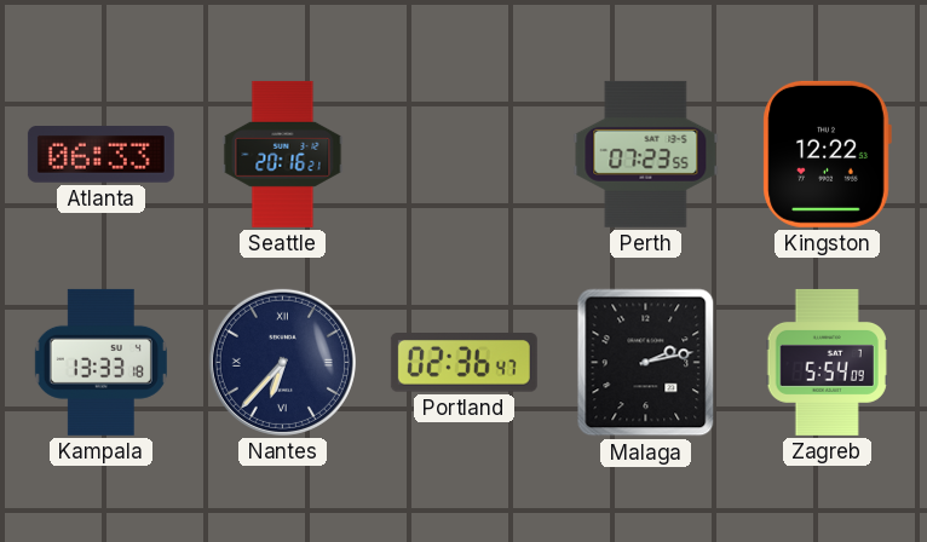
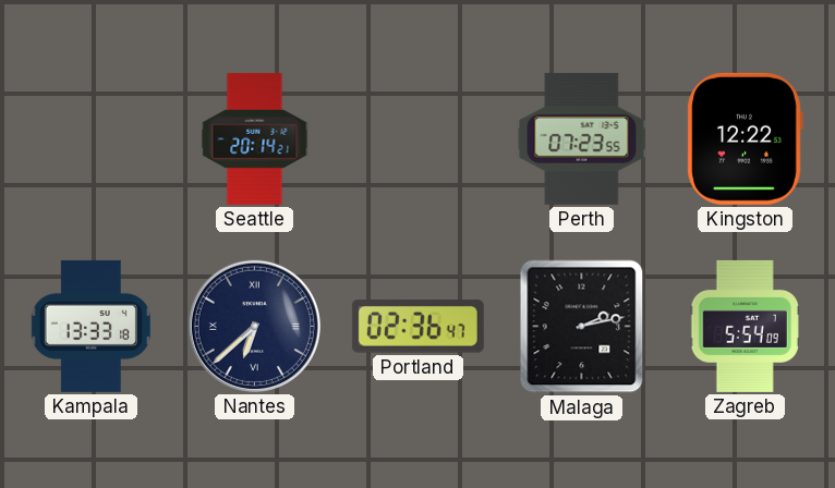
Atlanta: 06:33 -> none
Seattle: 20:16 -> 20:14
Nantes: 6:37 -> 6:38
